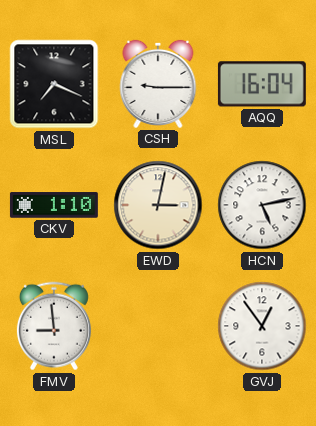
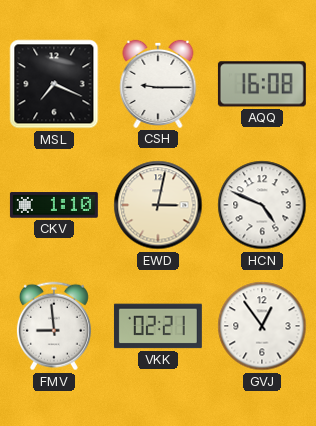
AQQ: 16:04 -> 16:08
HCN: 5:13 -> 4:49
VKK: none -> 02:21
